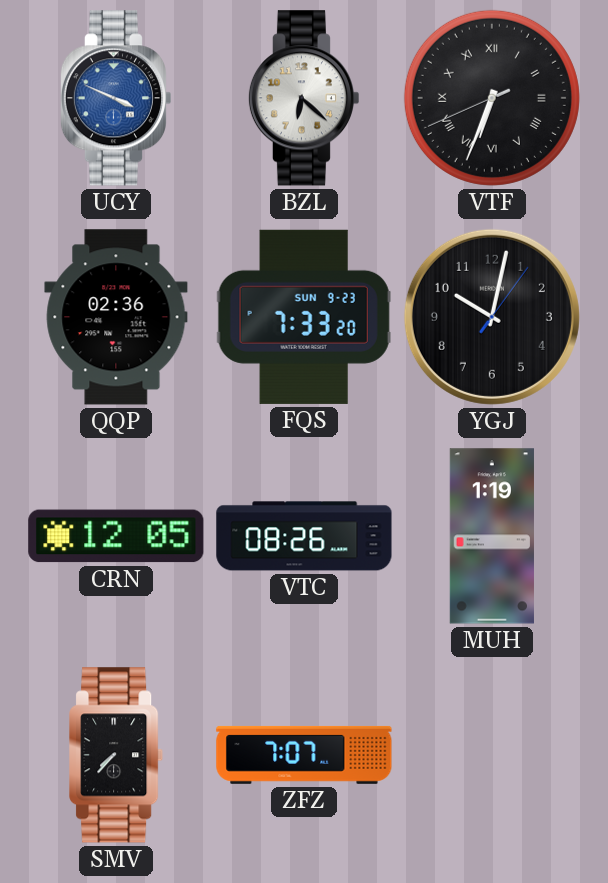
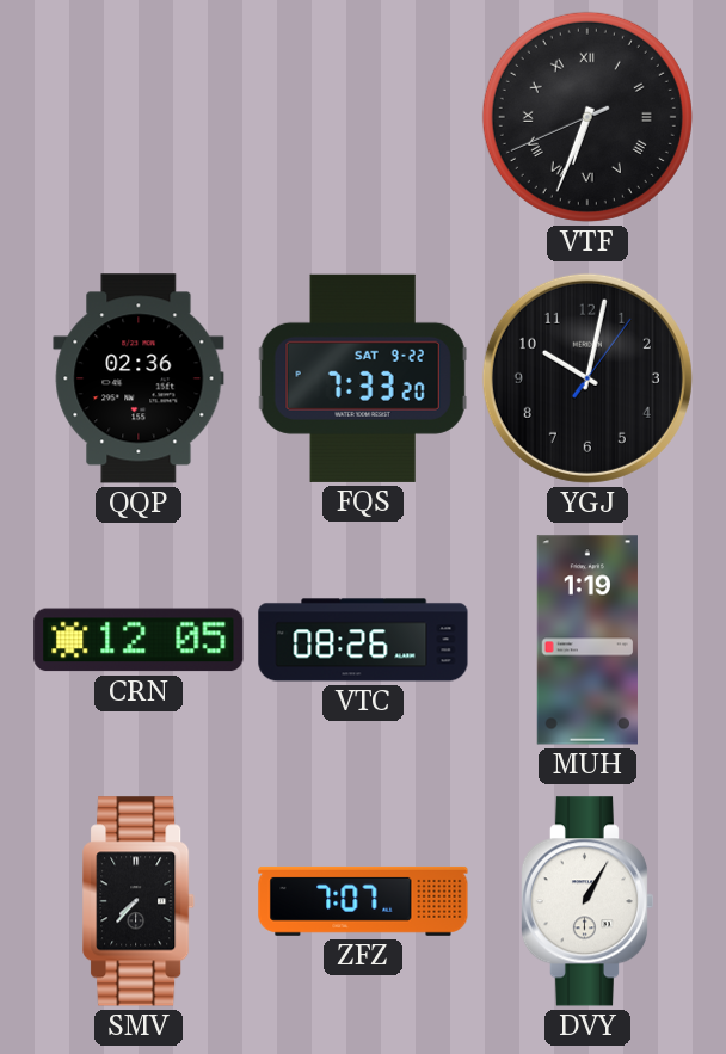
UCY: 3:49 -> none
BZL: 6:22 -> none
FQS date: SUN 9-23 -> SAT 9-22
DVY: none -> 1:05
